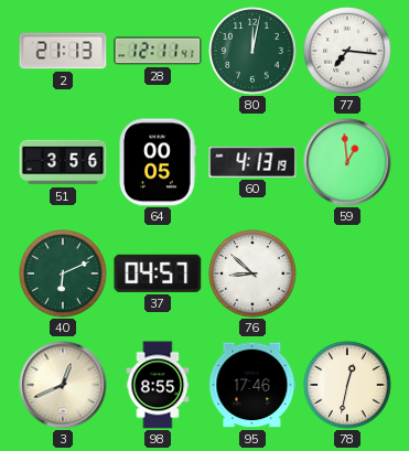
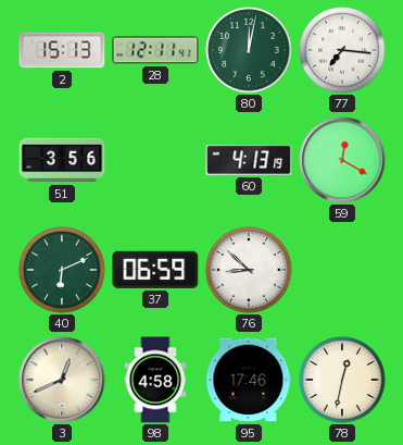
2: 21:13 -> 15:13
64: 00:05 -> none
59: 12:59 -> 12:20
37: 04:57 -> 06:59
98: 8:55 -> 4:58
